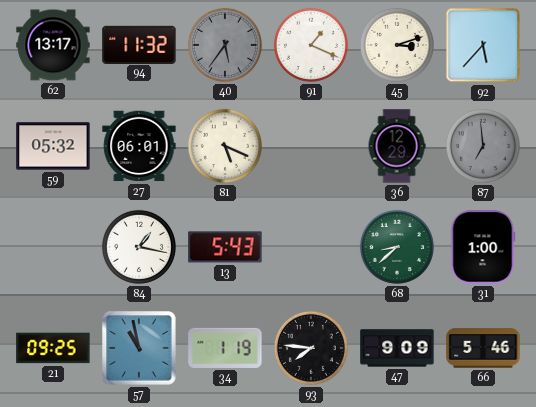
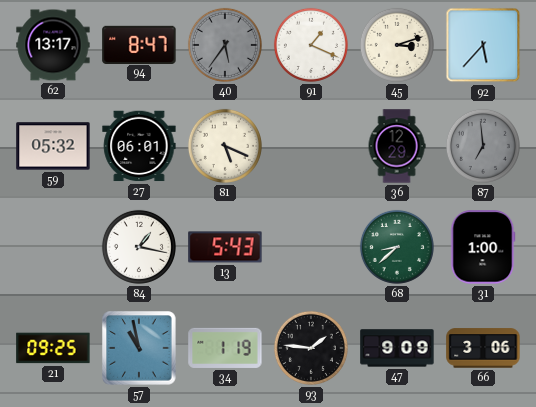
94: 11:32 -> 8:47
93: 7:46 -> 1:46
66: 5:46 -> 3:06
